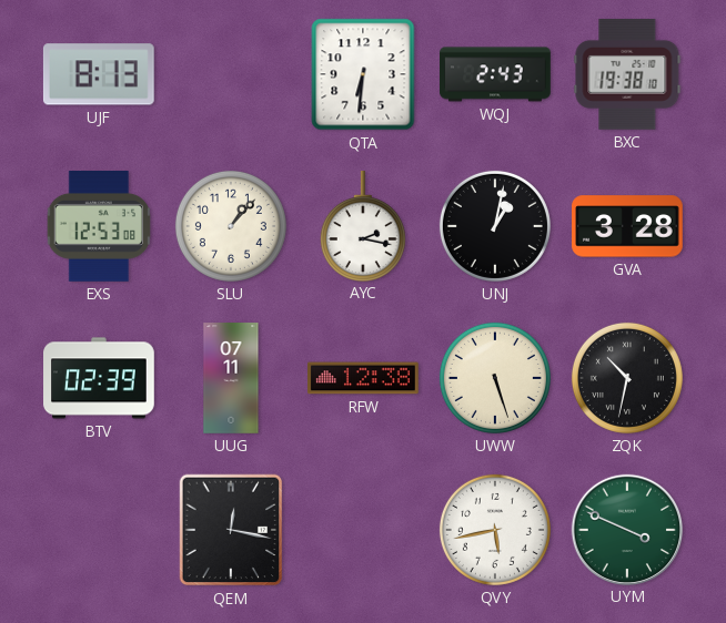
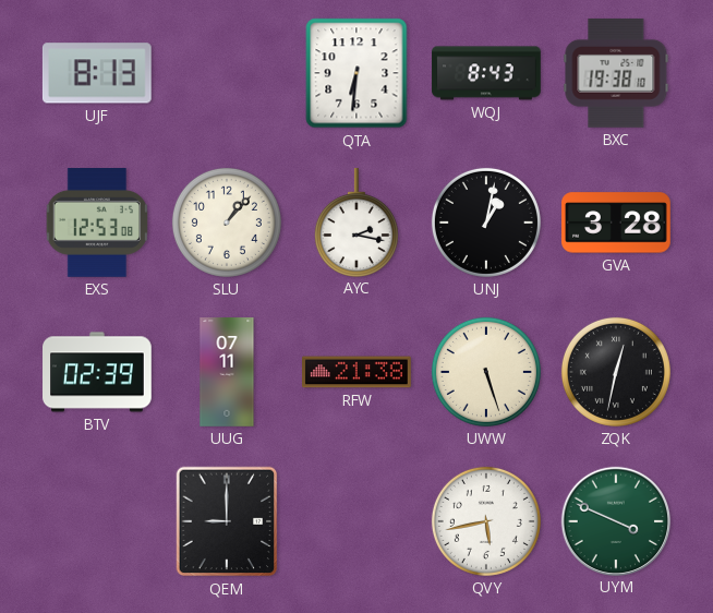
WQJ: 2:43 -> 8:43
RFW: 12:38 -> 21:38
ZQK: 10:32 -> 12:32
QEM: 12:17 -> 9:00
